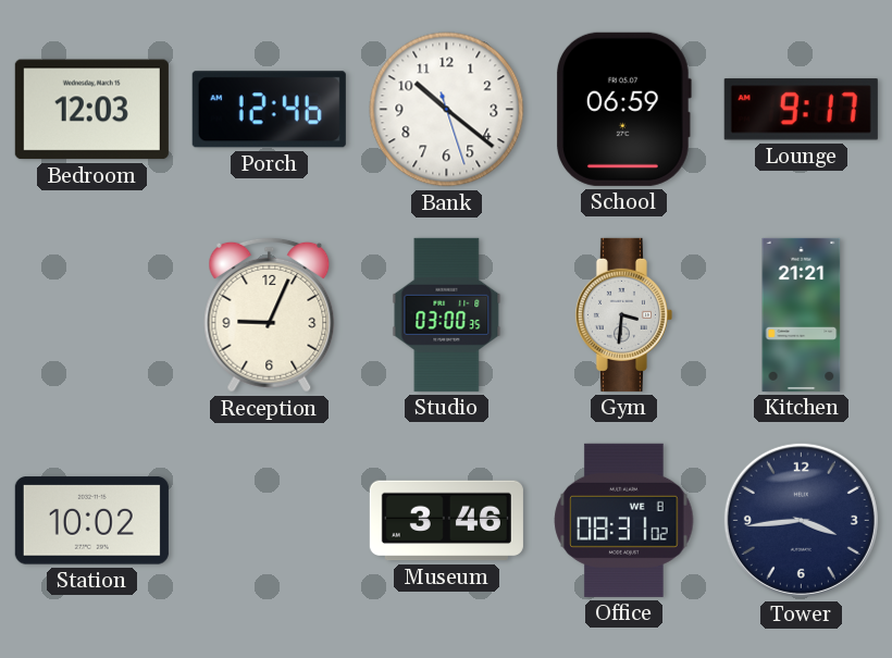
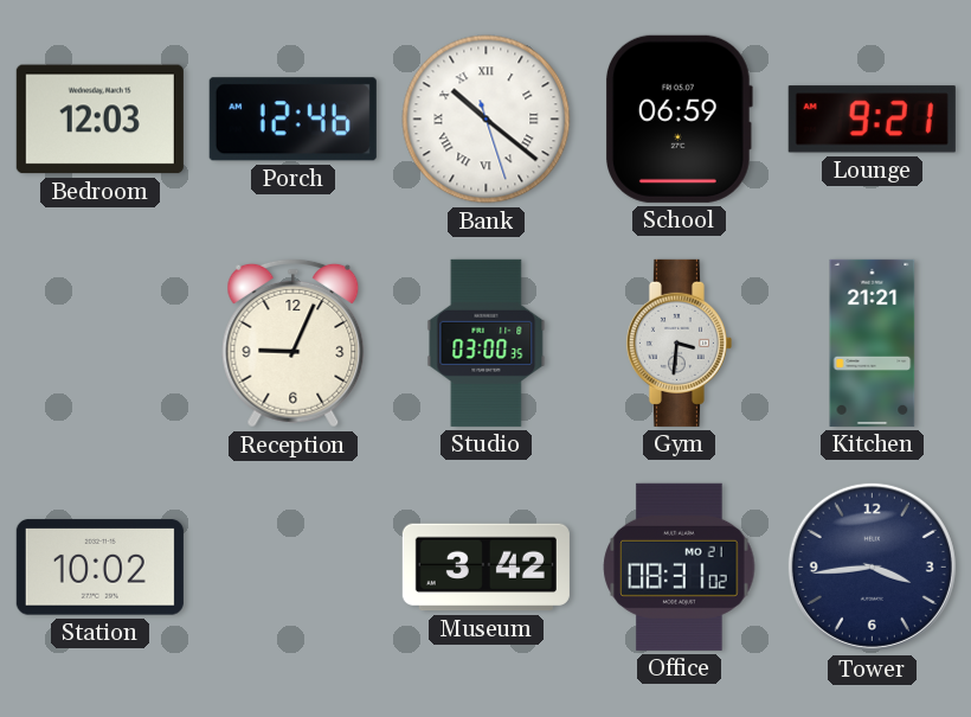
Bank numerals: Arabic -> Roman
Lounge: 9:17 -> 9:21
Museum: 3:46 -> 3:42
Office date: WE 8 -> MO 21
